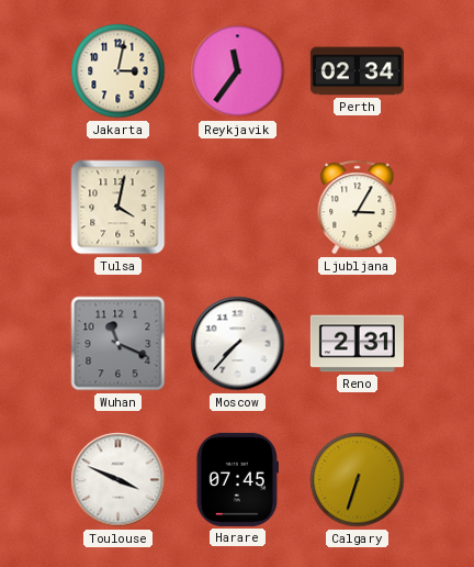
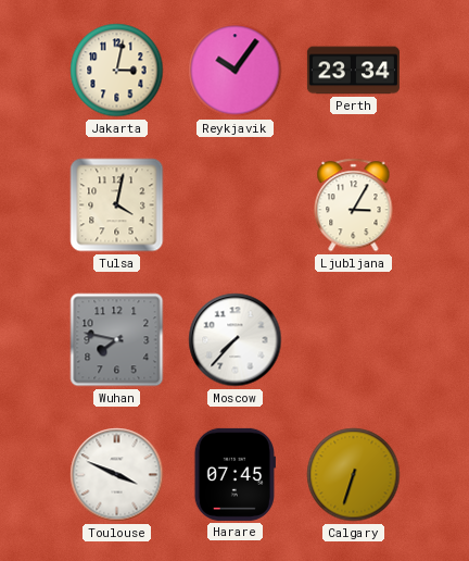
Reykjavik: 11:36 -> 10:06
Perth: 02:34 -> 23:34
Wuhan: 11:19 -> 7:47
Reno: 2:31 -> none
